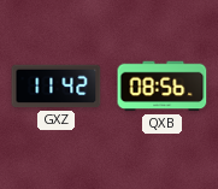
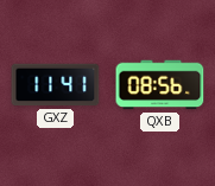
GXZ: 11:42 -> 11:41
